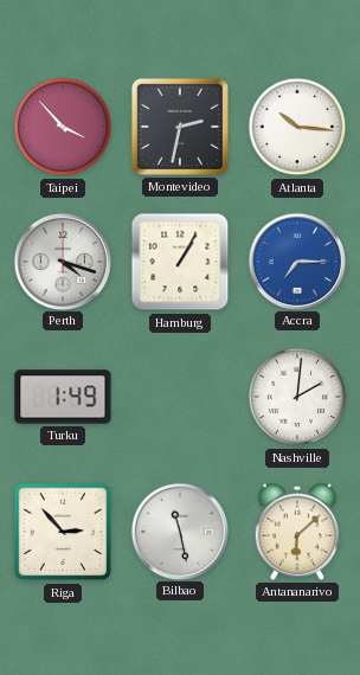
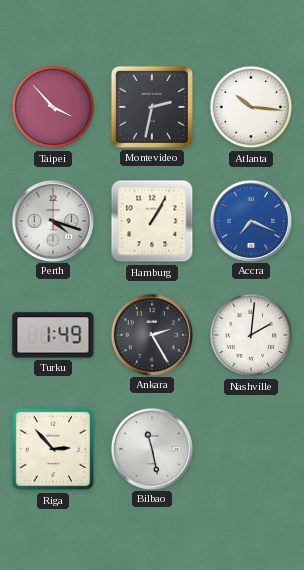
Accra: 7:15 -> 7:19
Ankara: none -> 2:25
Antananarivo: 6:08 -> none
